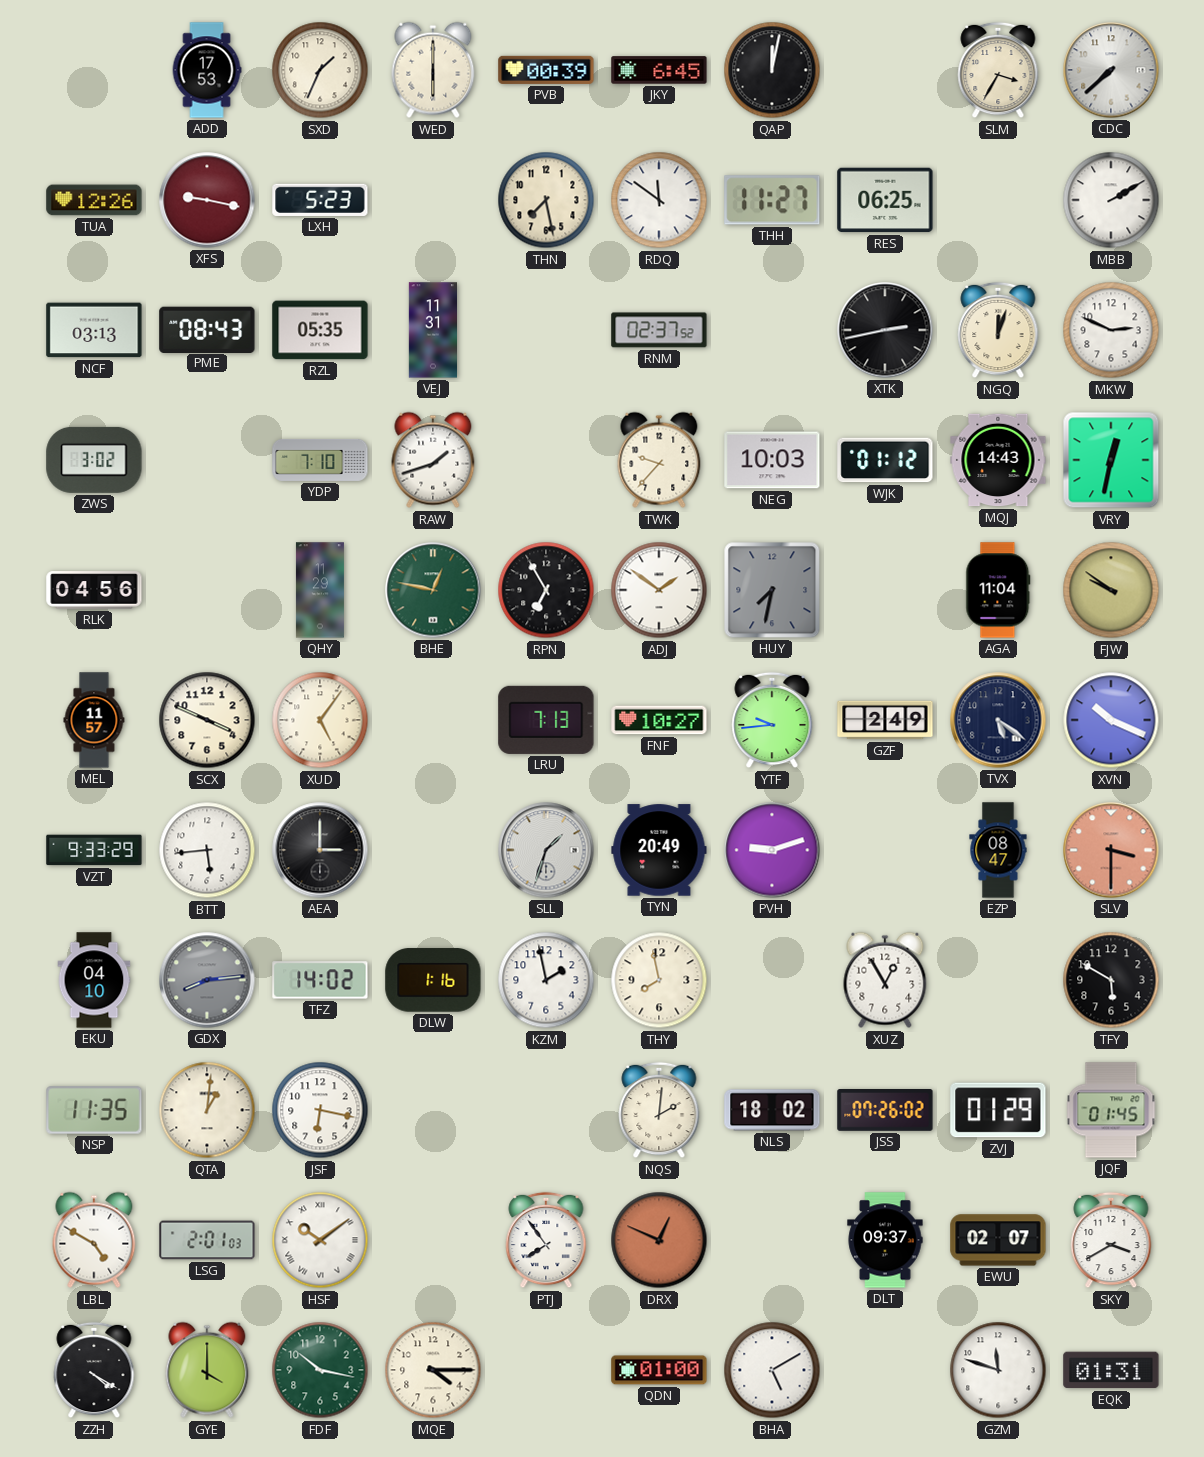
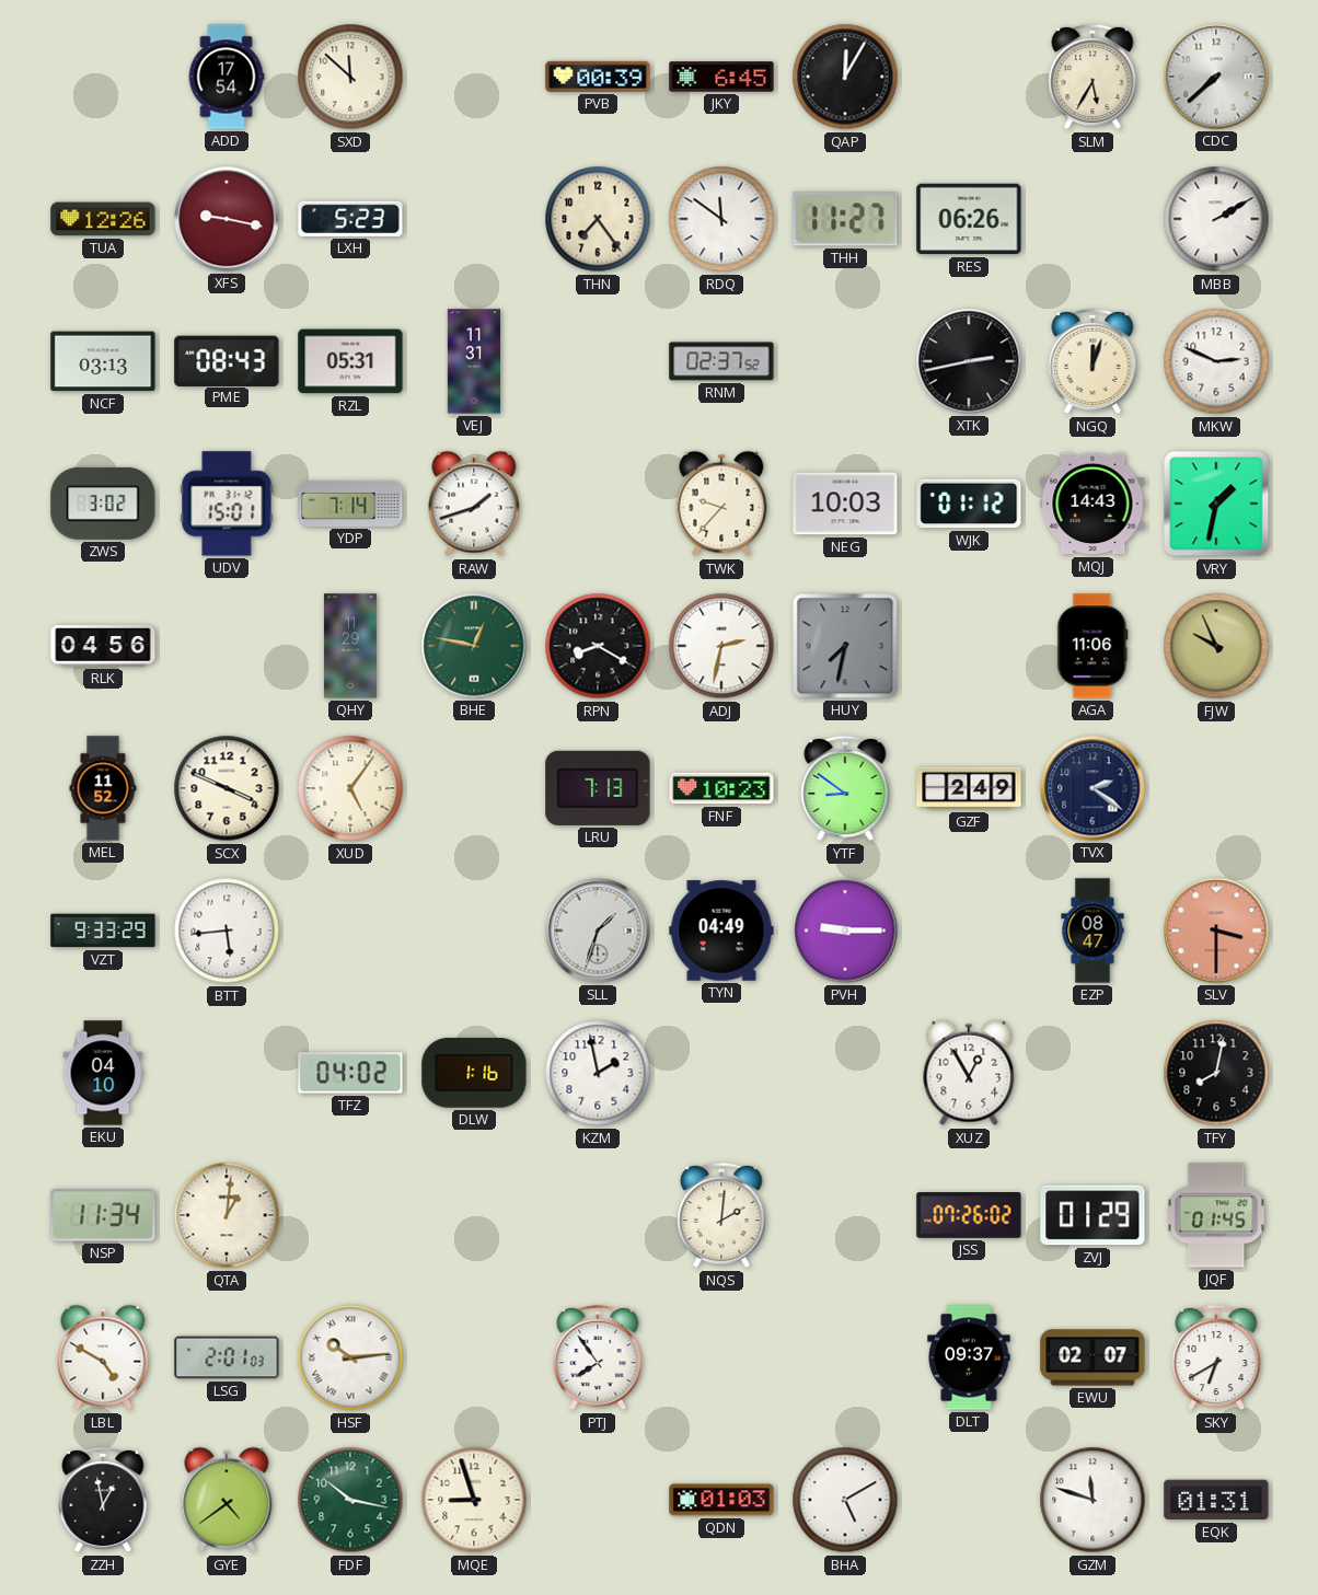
ADD: 17:53 -> 17:54
SXD: 1:34 -> 11:52
WED: 6:00 -> none
QAP: 12:02 -> 12:05
SLM: 3:35 -> 5:35
THN: 7:28 -> 7:24
RES: 06:25 -> 06:26
RZL: 05:35 -> 05:31
UDV: none -> 15:01
YDP: 7:10 -> 7:14
VRY: 12:32 -> 1:32
RPN: 6:55 -> 8:20
ADJ: 1:51 -> 2:32
AGA: 11:04 -> 11:06
FJW: 9:51 -> 9:56
MEL: 11:57 -> 11:52
FNF: 10:27 -> 10:23
YTF: 9:44 -> 8:51
TVX: 5:21 -> 2:21
XVN: 10:19 -> none
AEA: 3:00 -> none
TYN: 20:49 -> 04:49
PVH: 9:12 -> 9:15
GDX: 8:14 -> none
TFZ: 14:02 -> 04:02
THY: 7:58 -> none
TFY: 5:50 -> 8:02
NSP: 11:35 -> 11:34
JSF: 6:17 -> none
NLS: 18:02 -> none
HSF: 10:09 -> 10:14
DRX: 12:49 -> none
SKY: 3:40 -> 6:40
ZZH: 4:20 -> 12:58
GYE: 4:00 -> 4:39
MQE: 4:15 -> 8:57
QDN: 01:00 -> 01:03
